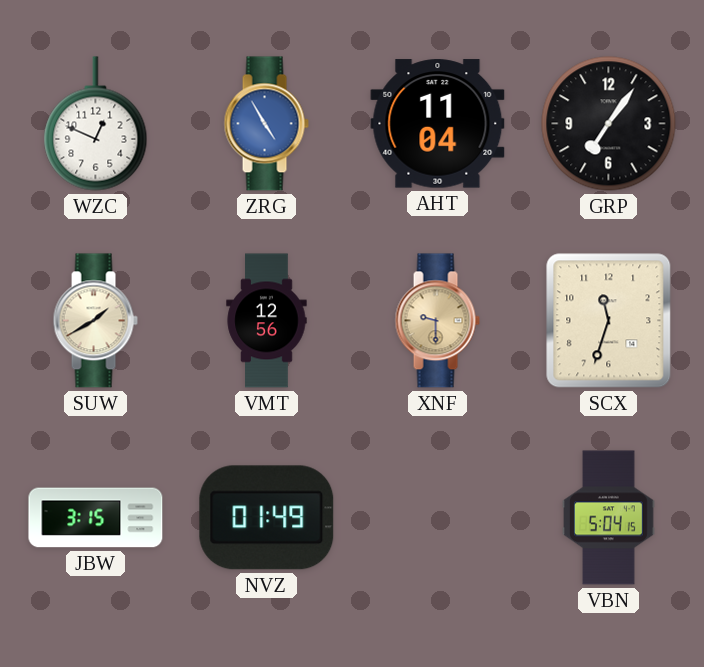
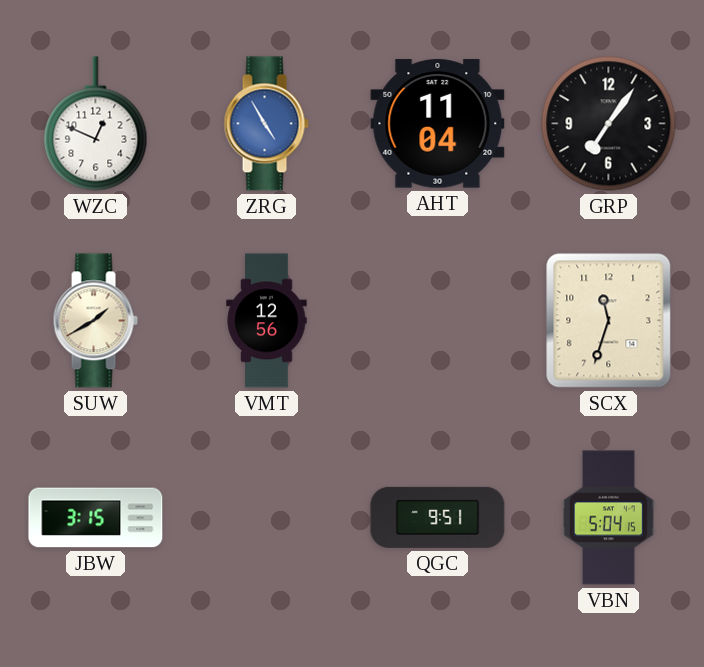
XNF: 9:30 -> none
NVZ: 01:49 -> none
QGC: none -> 9:51
